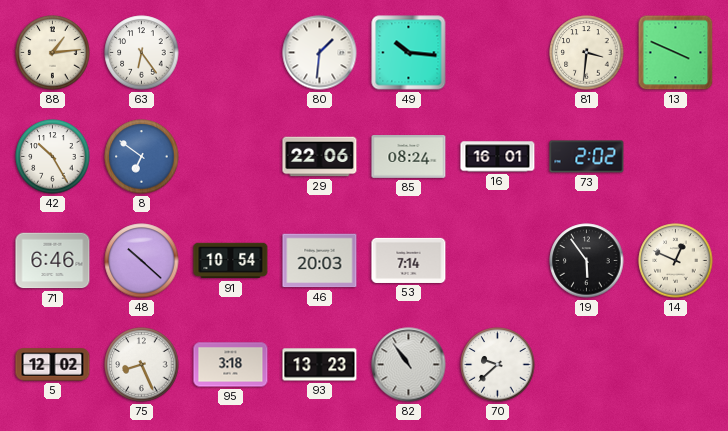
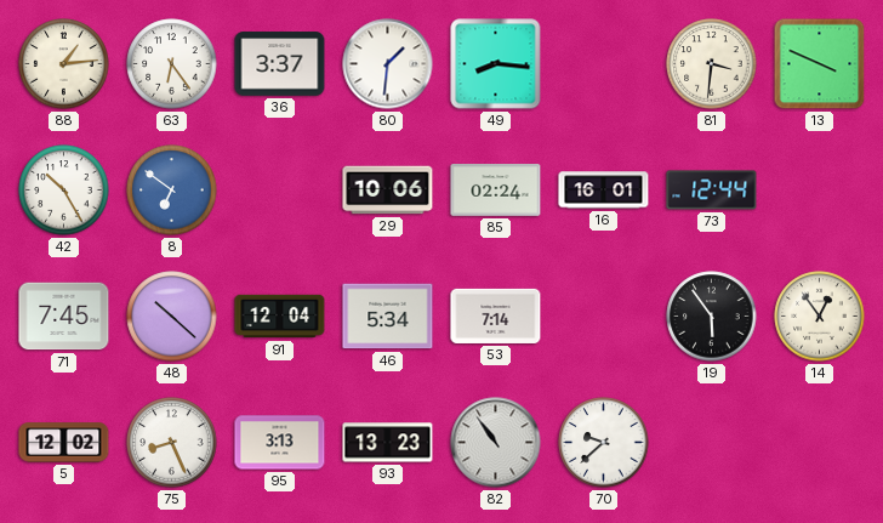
36: none -> 3:37
49: 10:16 -> 8:16
29: 22:06 -> 10:06
85: 08:24 -> 02:24
73: 2:02 -> 12:44
71: 6:46 -> 7:45
91: 10:54 -> 12:04
46: 20:03 -> 5:34
14: 12:49 -> 12:54
95: 3:18 -> 3:13
